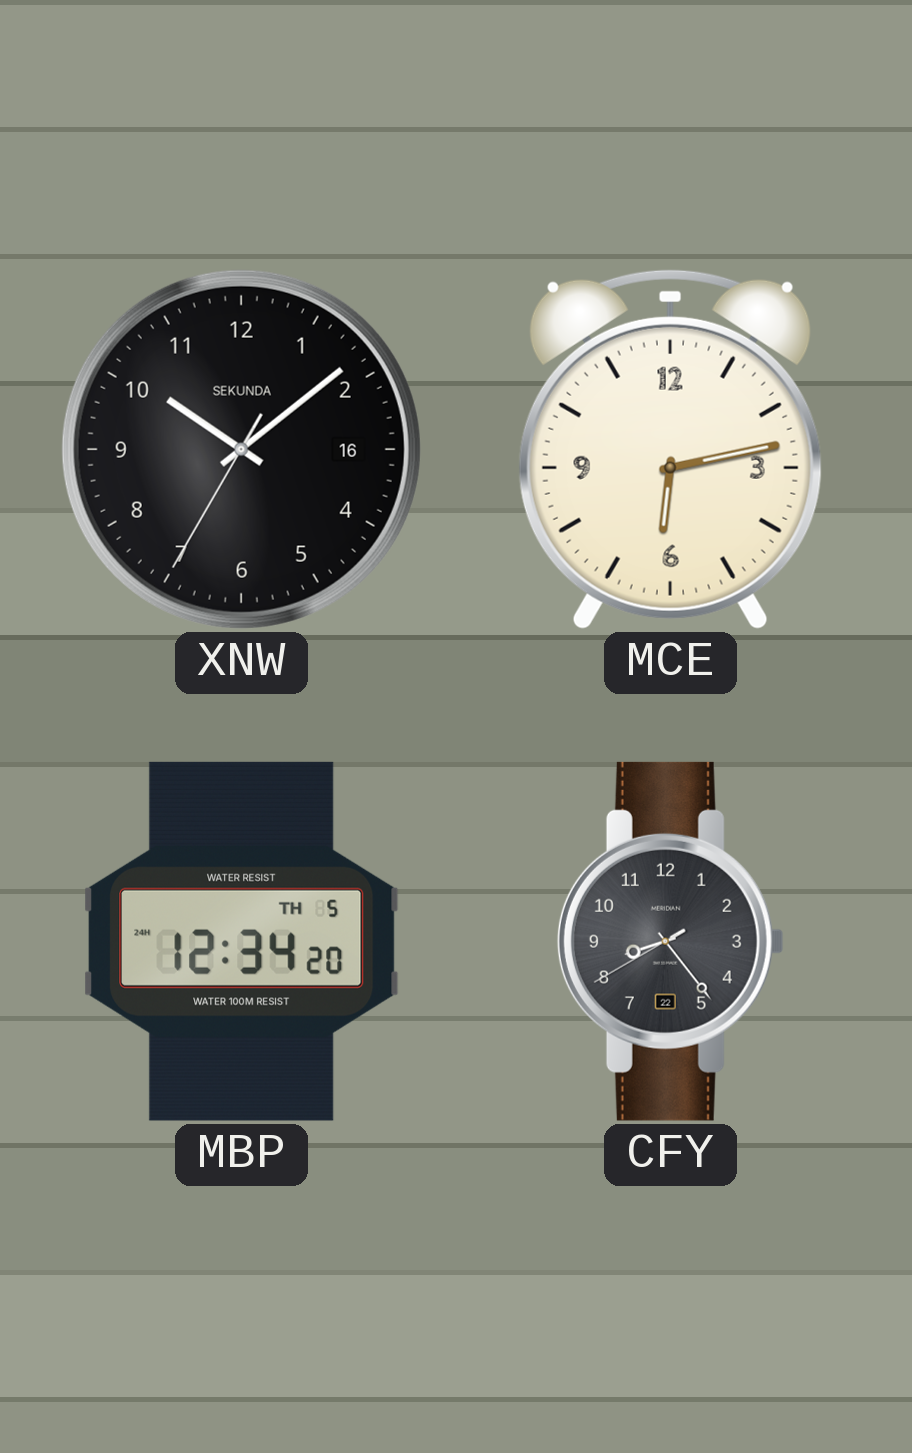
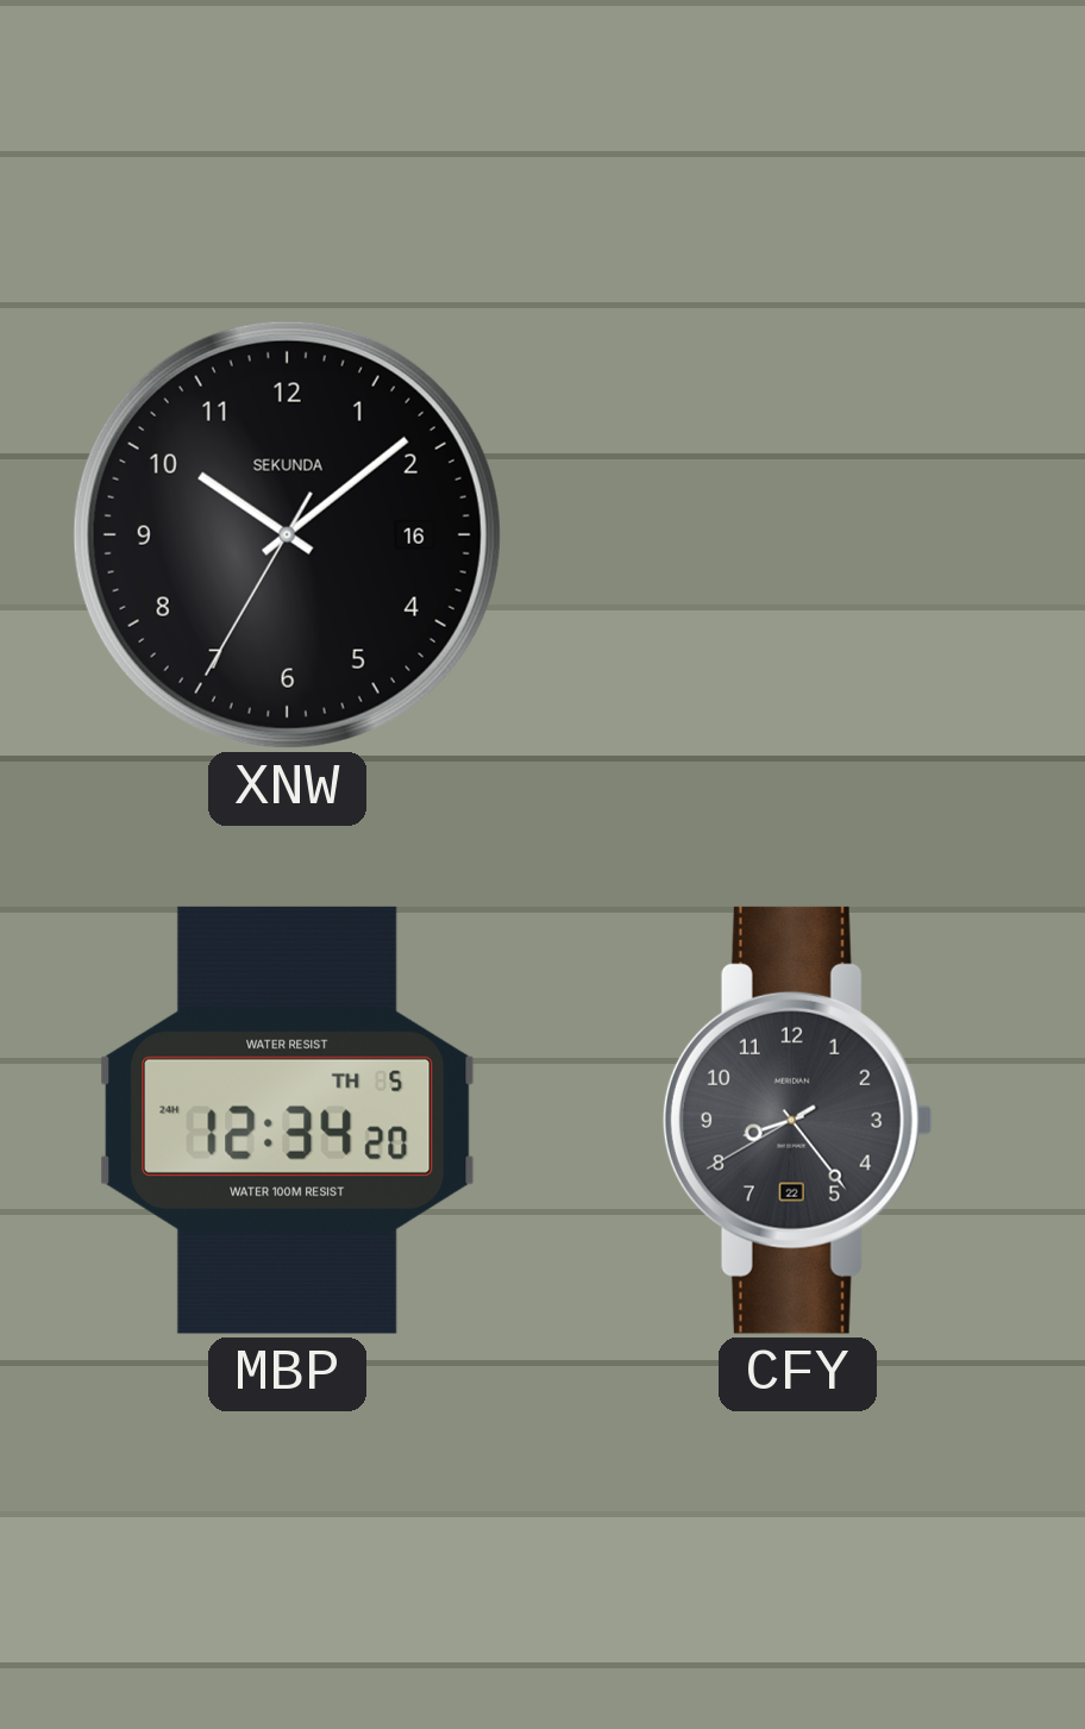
MCE: 6:13 -> none
